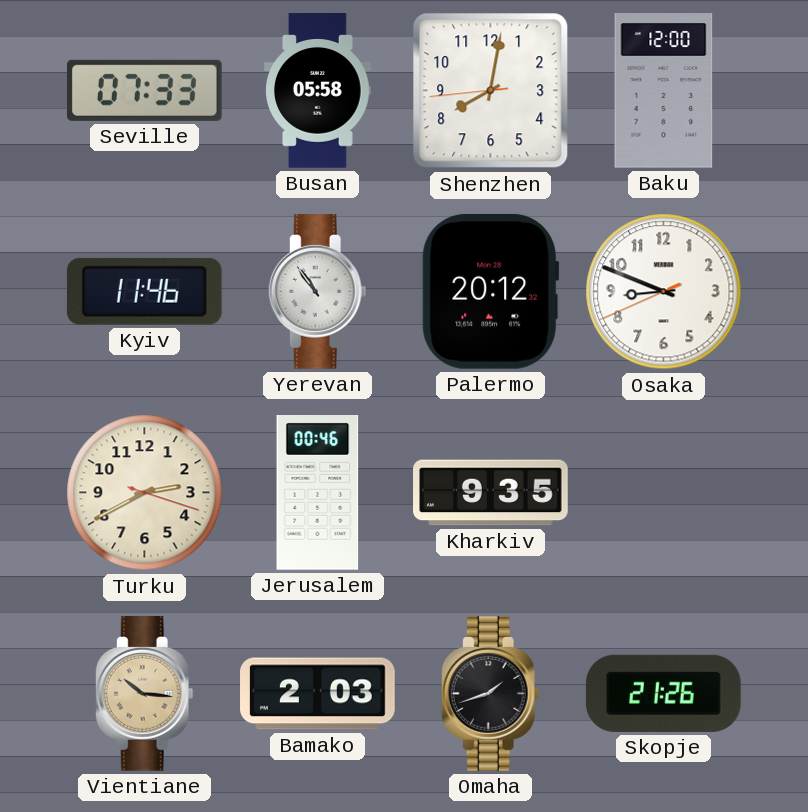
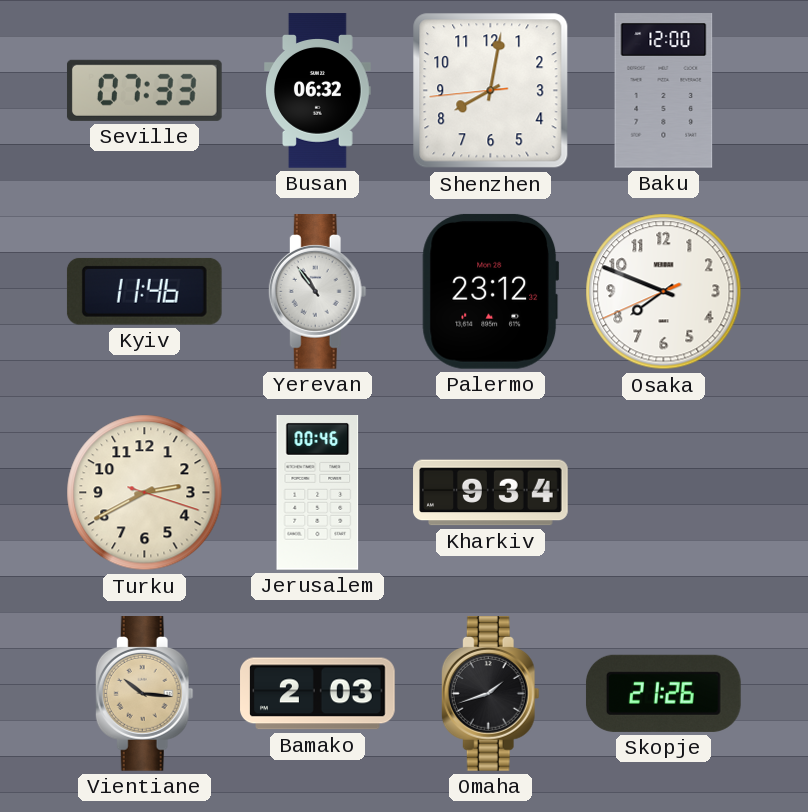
Busan: 05:58 -> 06:32
Palermo: 20:12 -> 23:12
Osaka: 8:48 -> 7:48
Kharkiv: 9:35 -> 9:34
